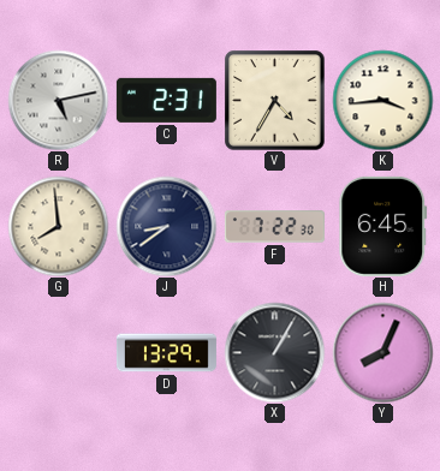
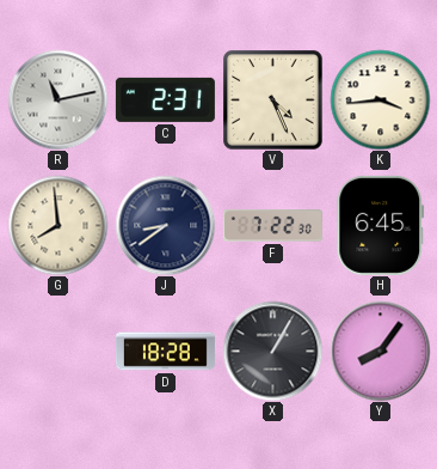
R: 5:13 -> 11:13
V: 4:35 -> 4:26
D: 13:29 -> 18:28
Y: 8:04 -> 8:06
